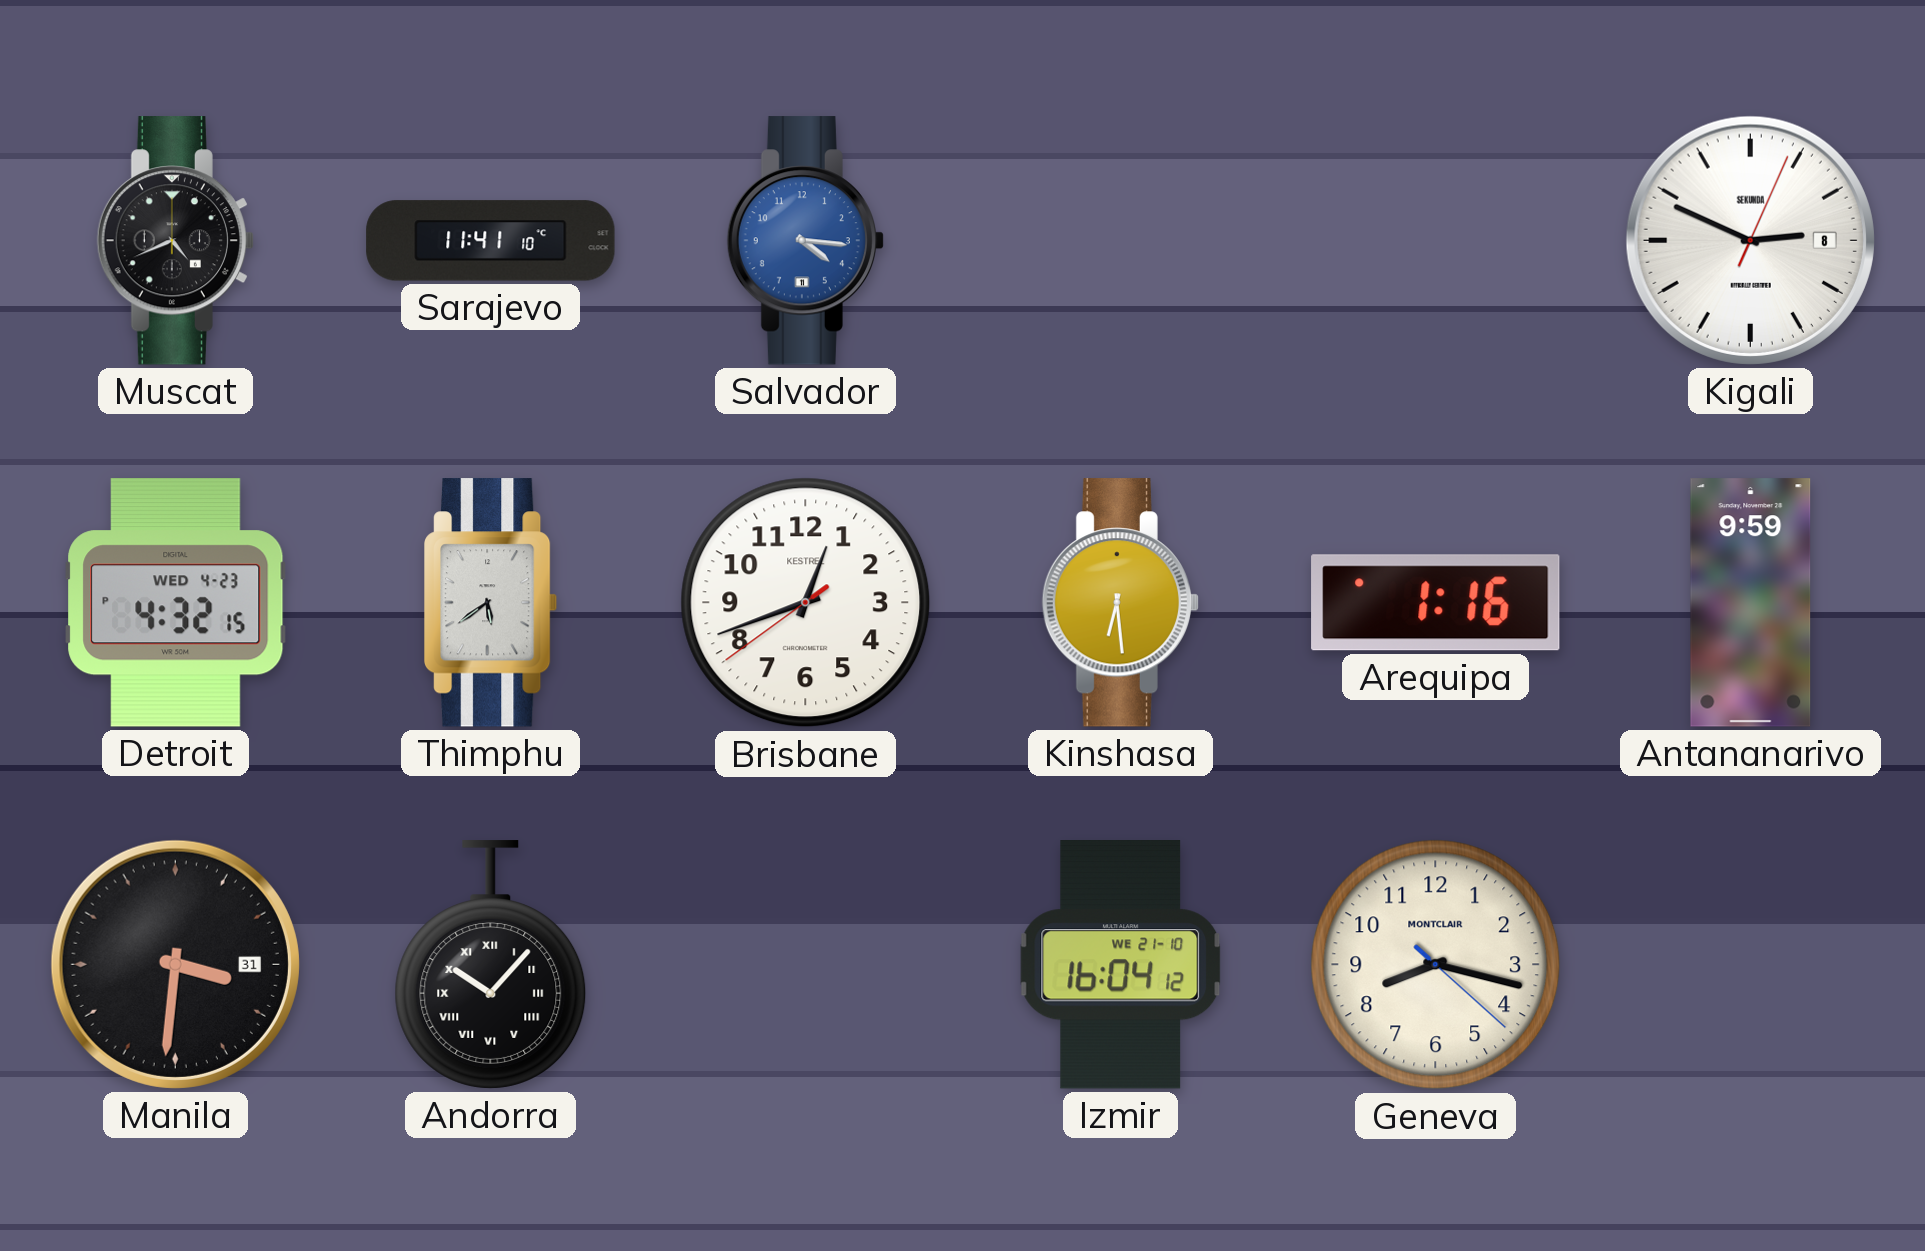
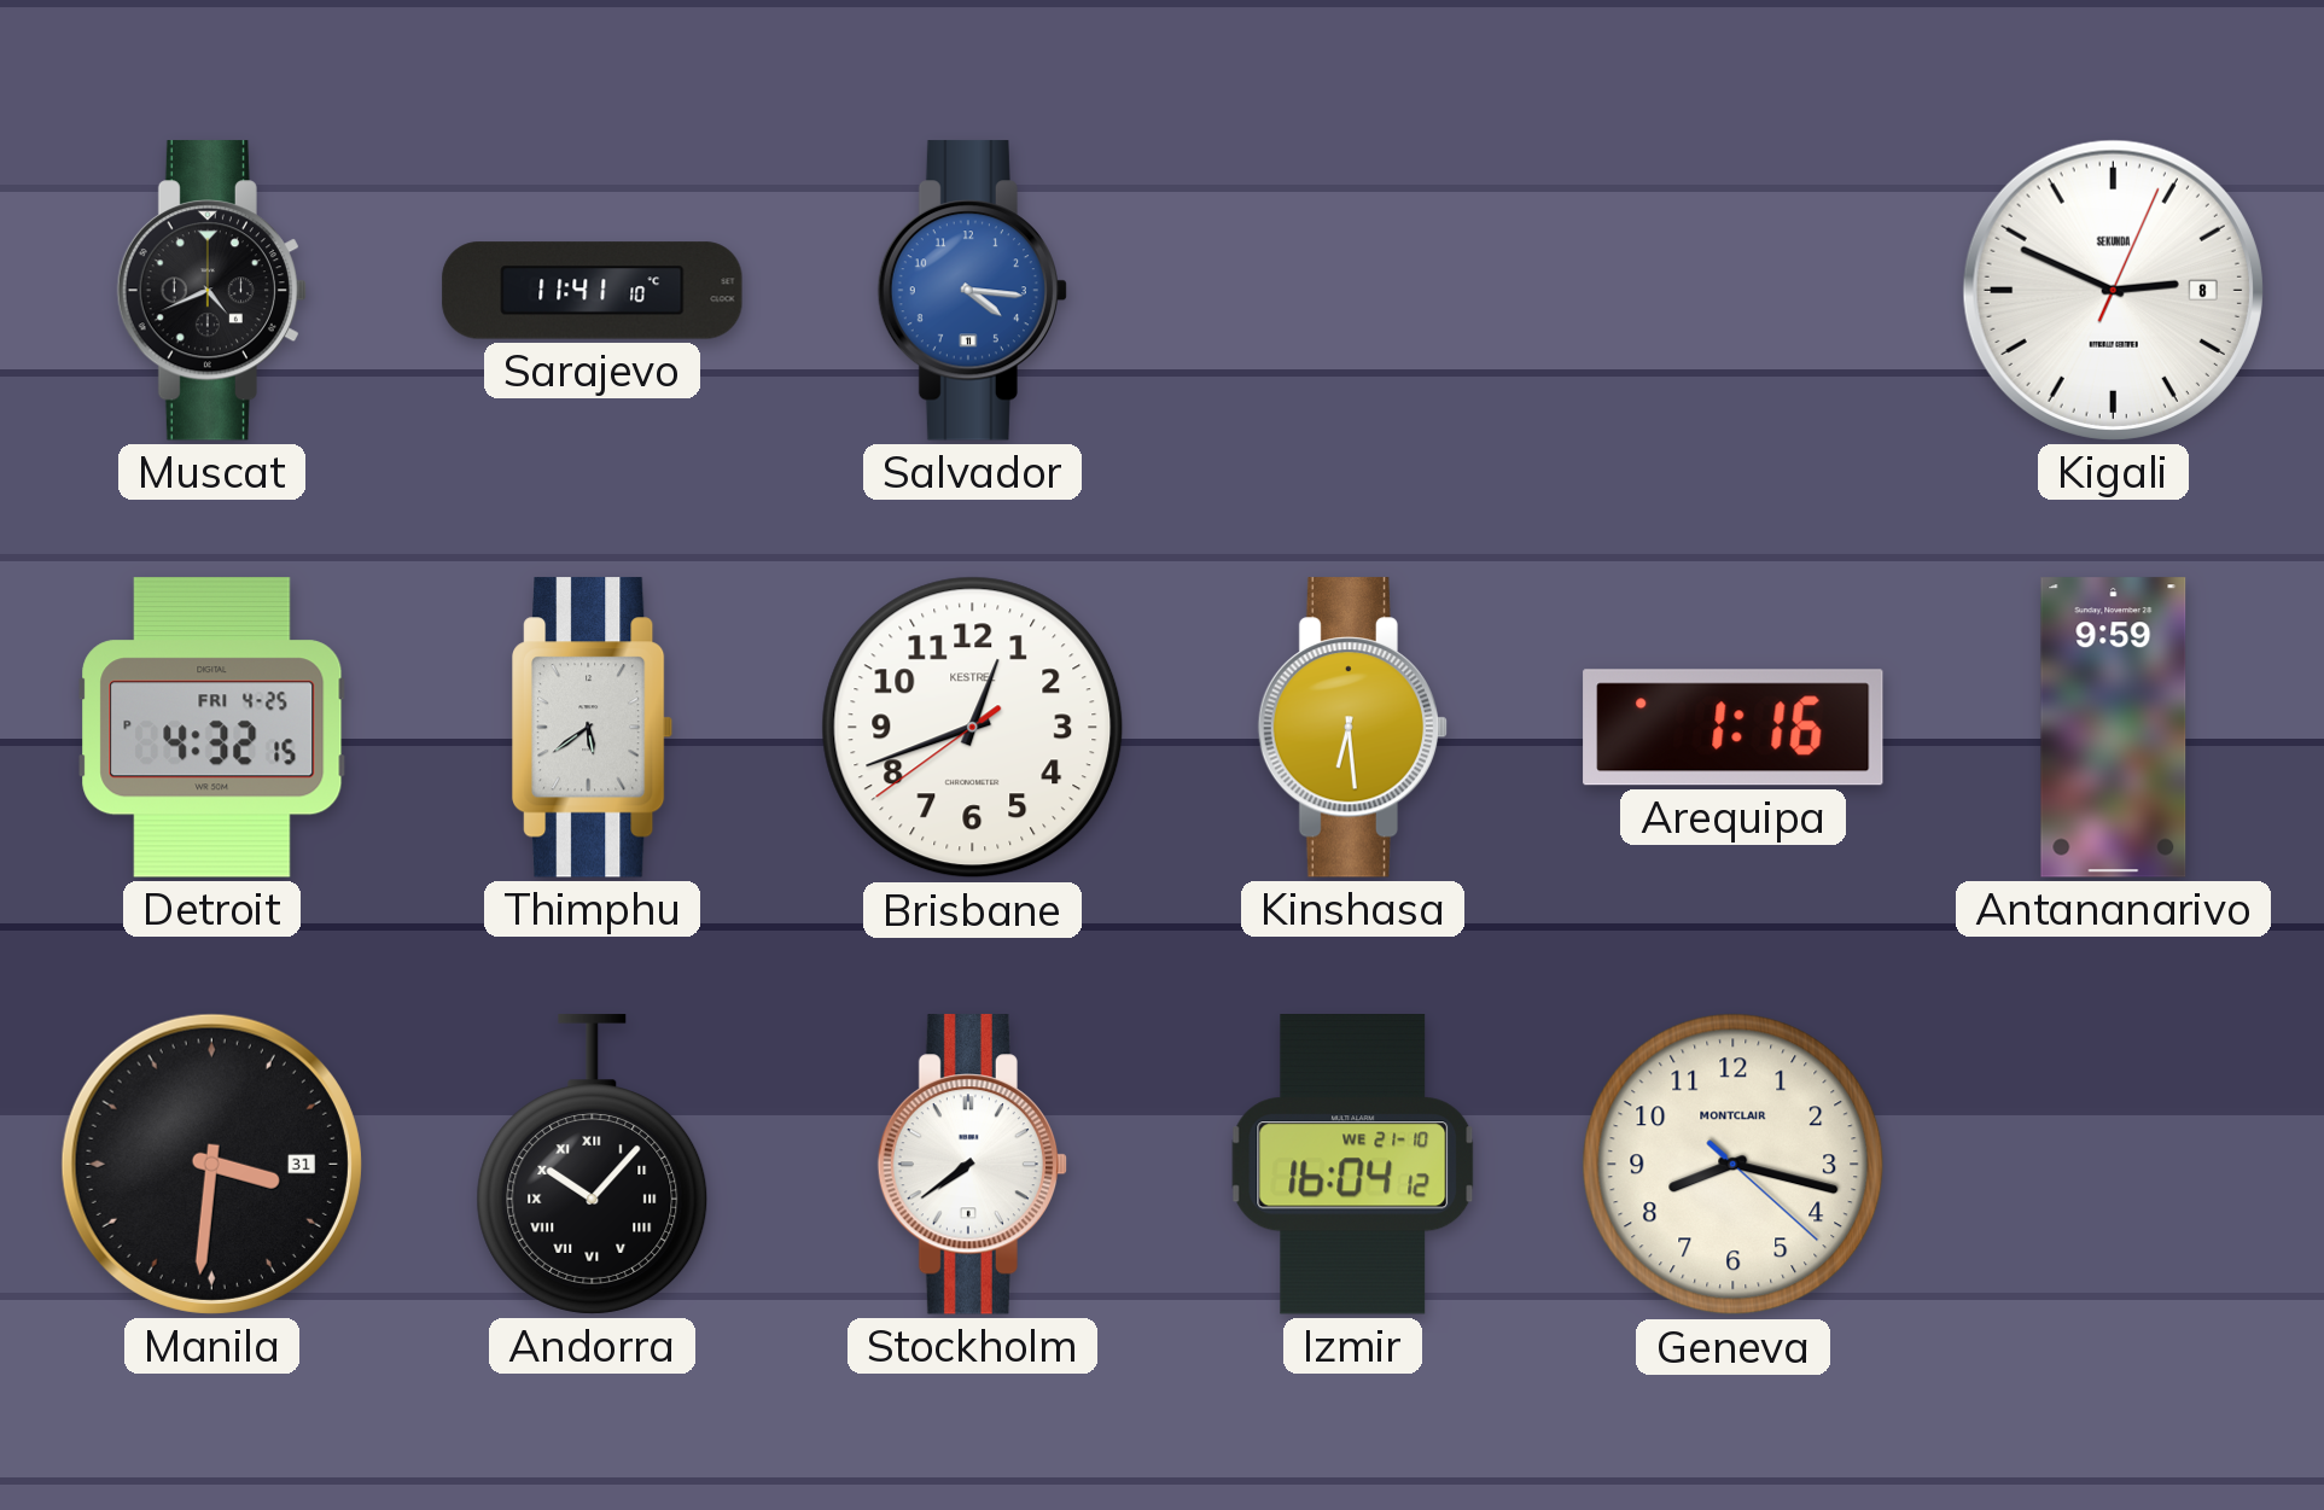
Detroit date: WED 4-23 -> FRI 4-25
Stockholm: none -> 7:39
